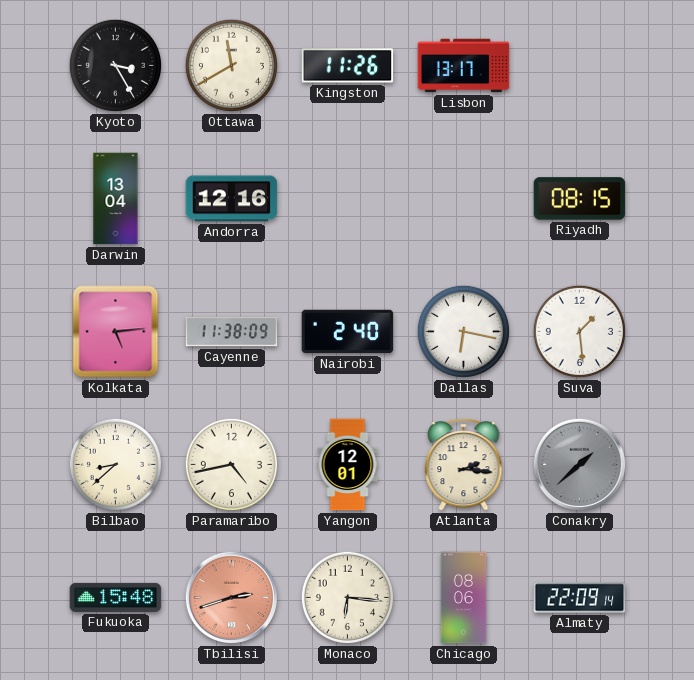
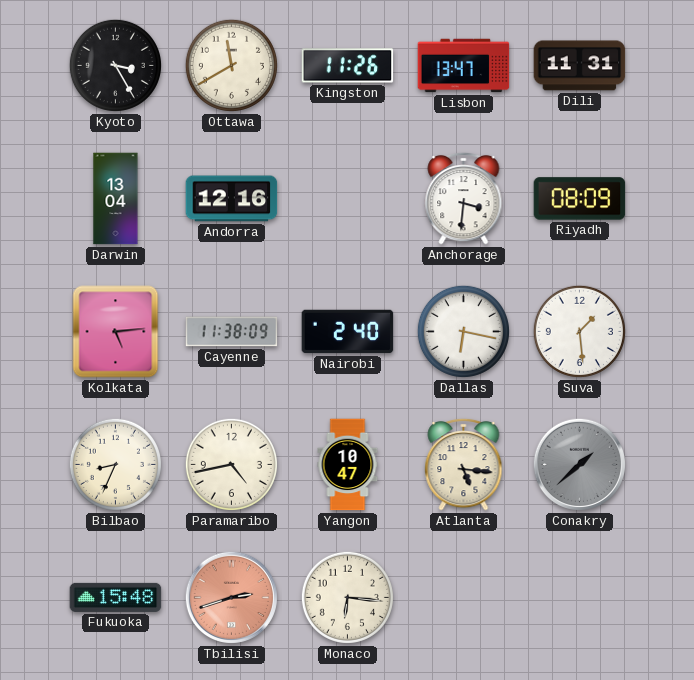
Lisbon: 13:17 -> 13:47
Dili: none -> 11:31
Anchorage: none -> 3:31
Riyadh: 08:15 -> 08:09
Bilbao: 8:38 -> 8:34
Yangon: 12:01 -> 10:47
Atlanta: 2:16 -> 5:16
Chicago: 08:06 -> none
Almaty: 22:09 -> none
